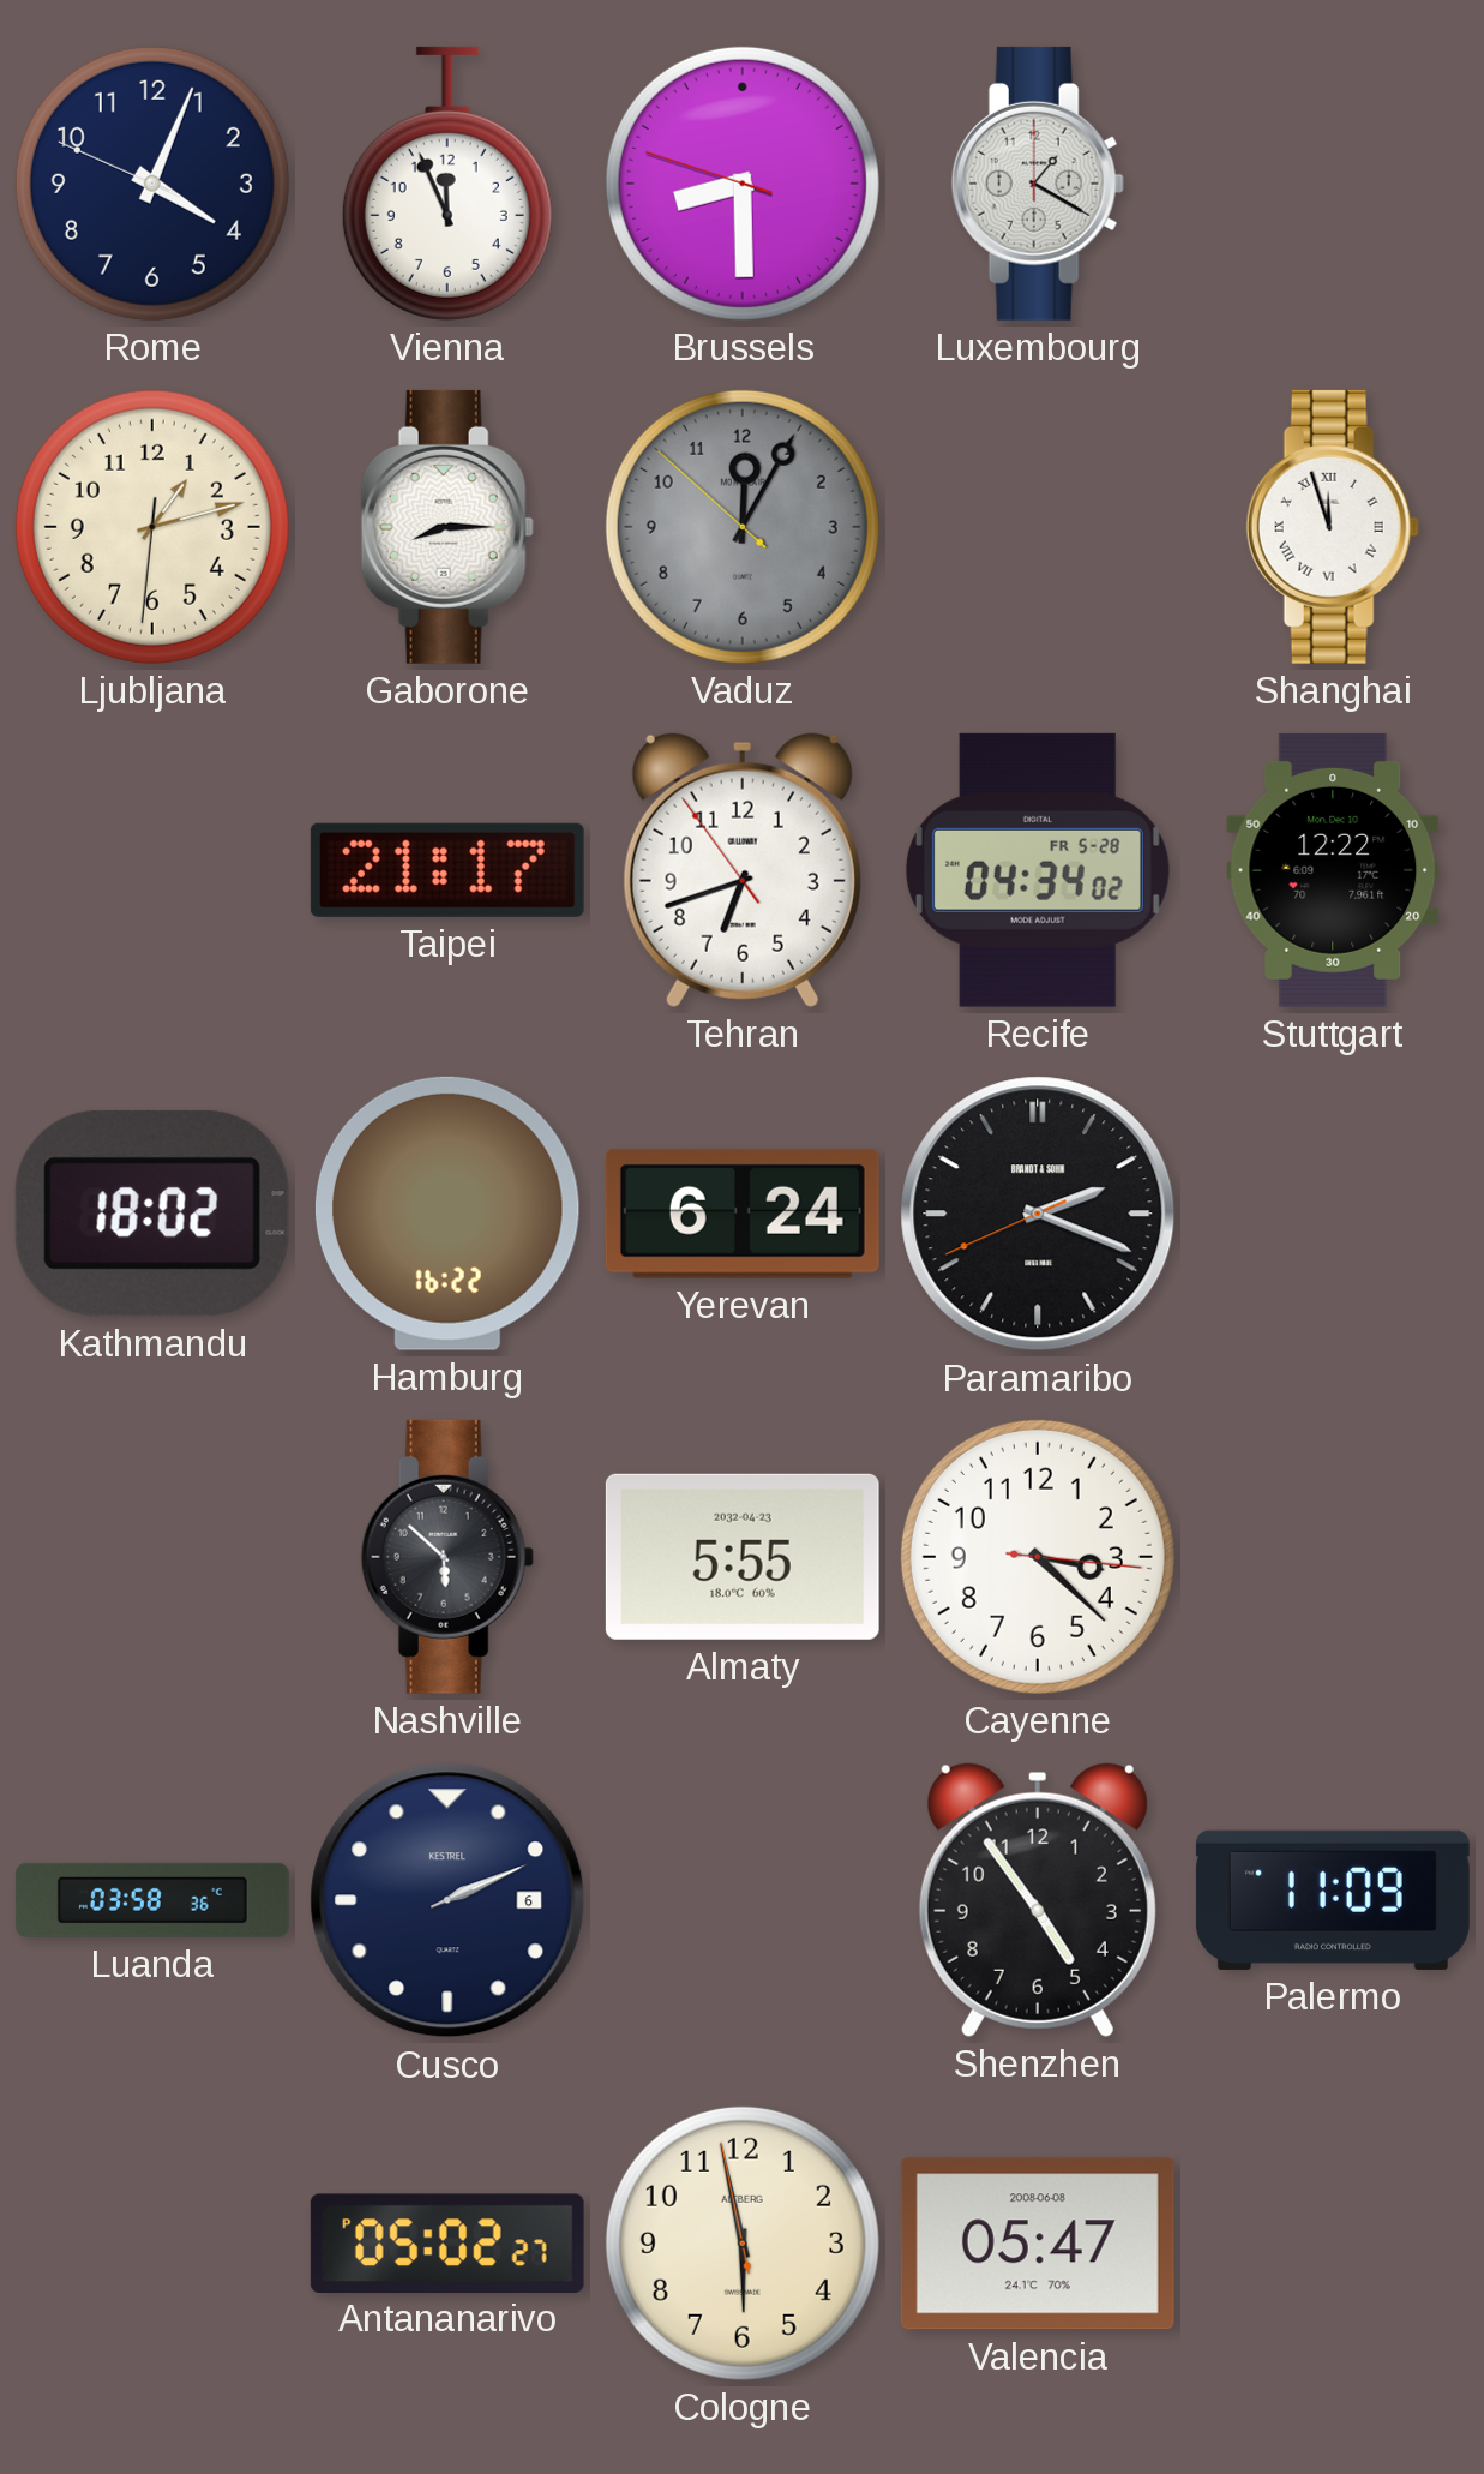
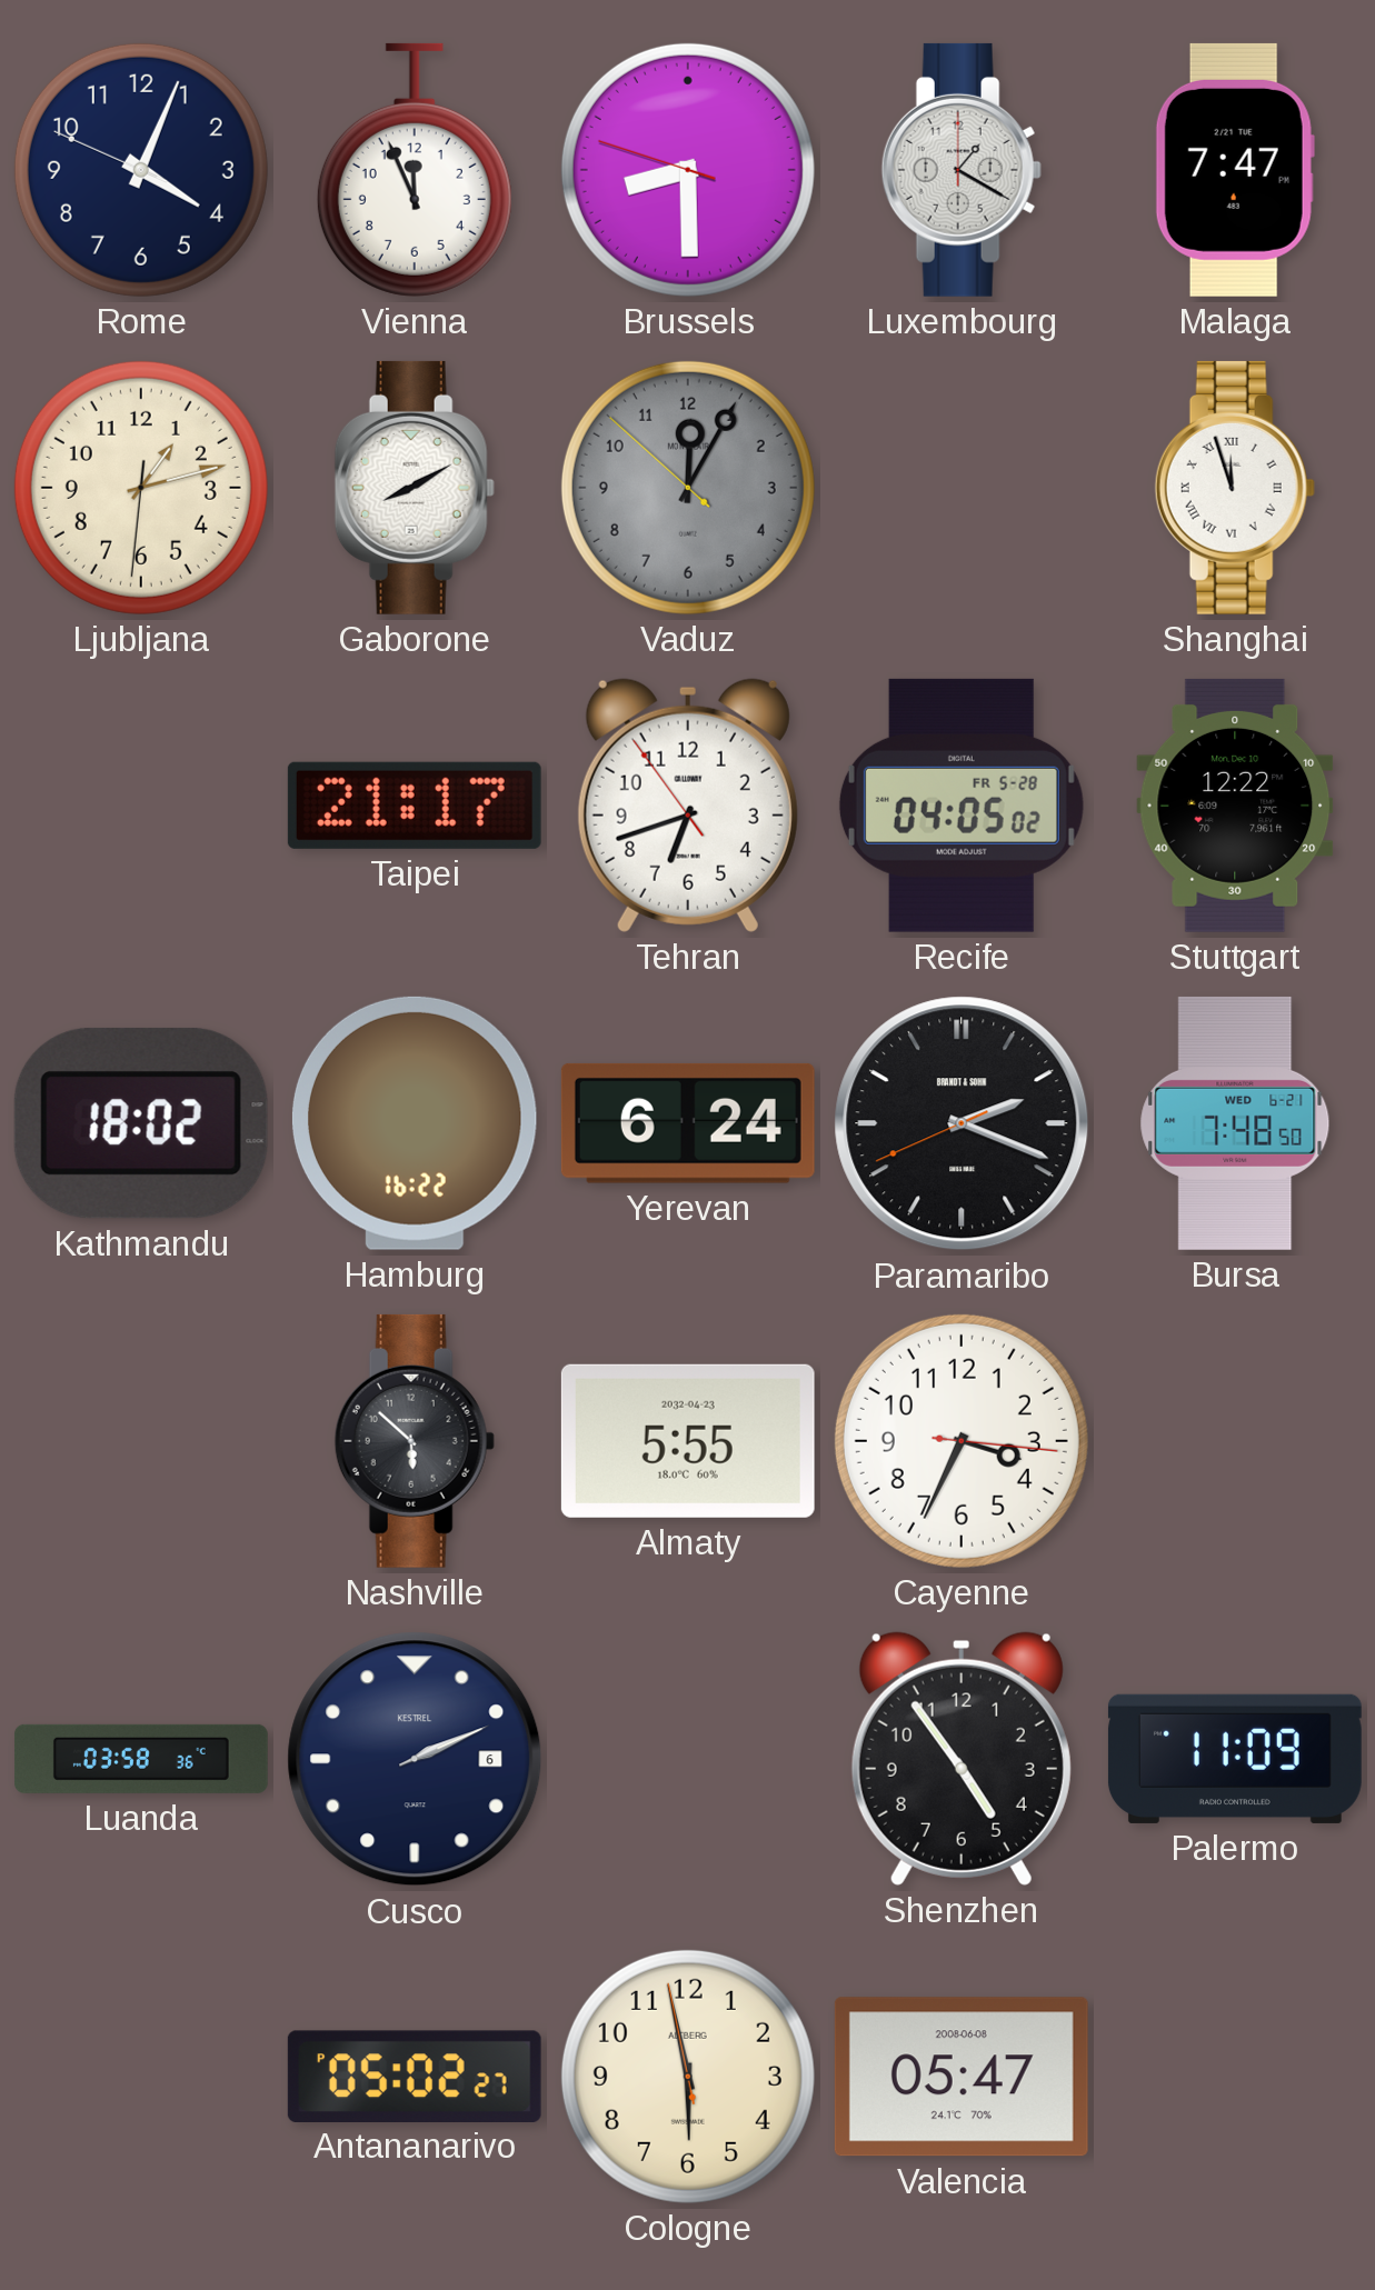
Malaga: none -> 7:47
Gaborone: 8:15 -> 8:10
Recife: 04:34 -> 04:05
Bursa: none -> 7:48
Cayenne: 3:22 -> 3:34
